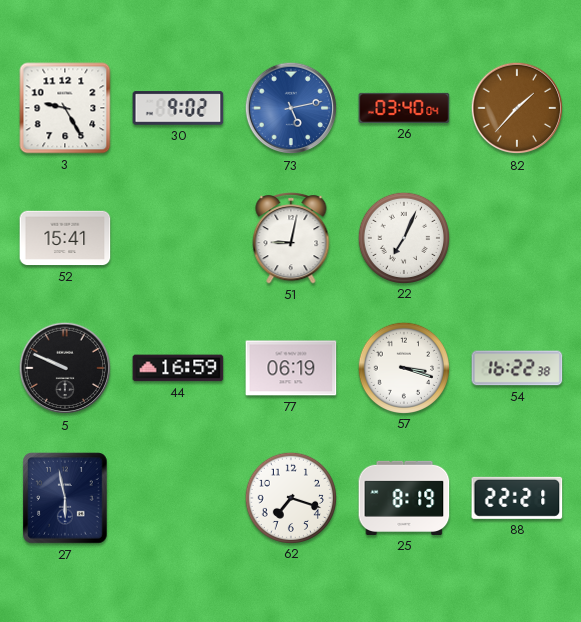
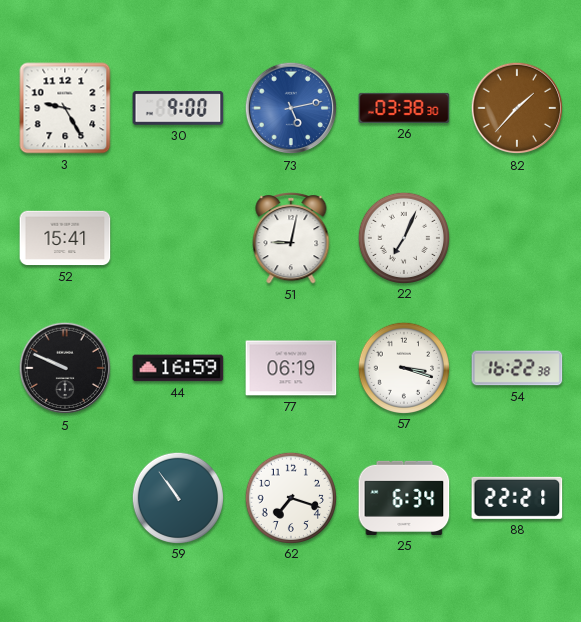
30: 9:02 -> 9:00
26: 03:40 -> 03:38
27: 5:58 -> none
59: none -> 10:54
25: 8:19 -> 6:34
